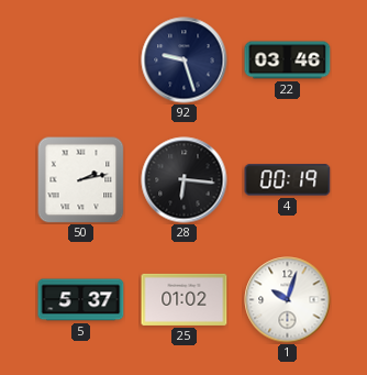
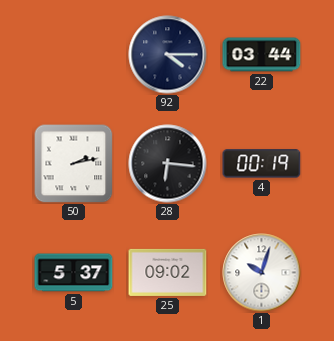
92: 9:27 -> 4:15
22: 03:46 -> 03:44
25: 01:02 -> 09:02
